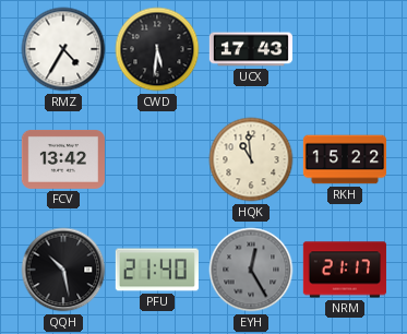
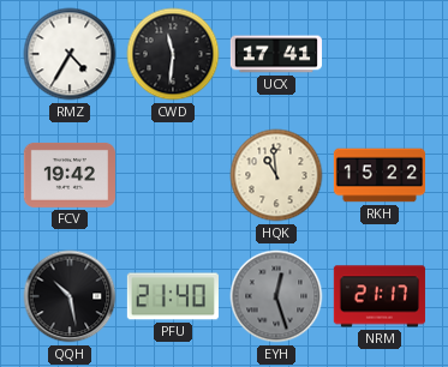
CWD: 5:31 -> 11:31
UCX: 17:43 -> 17:41
FCV: 13:42 -> 19:42
EYH: 12:25 -> 12:27
